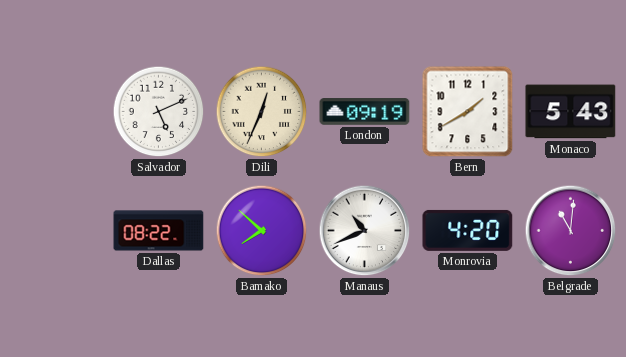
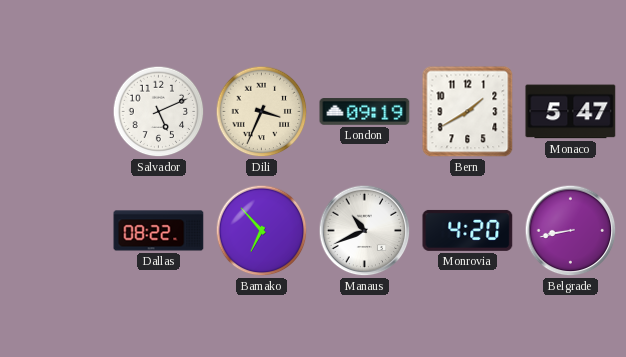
Dili: 12:34 -> 3:34
Monaco: 5:43 -> 5:47
Bamako: 7:52 -> 6:53
Belgrade: 11:01 -> 8:43
